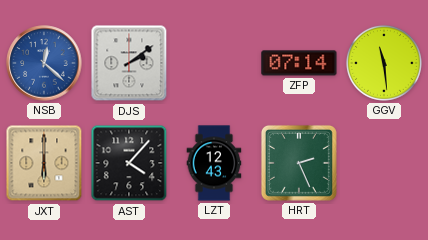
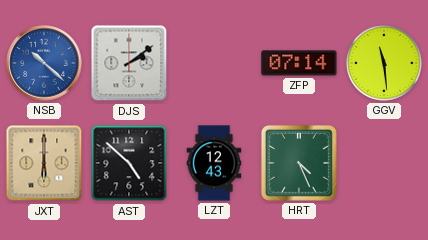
NSB: 12:22 -> 10:22
AST: 4:07 -> 4:52
HRT: 2:26 -> 4:26
